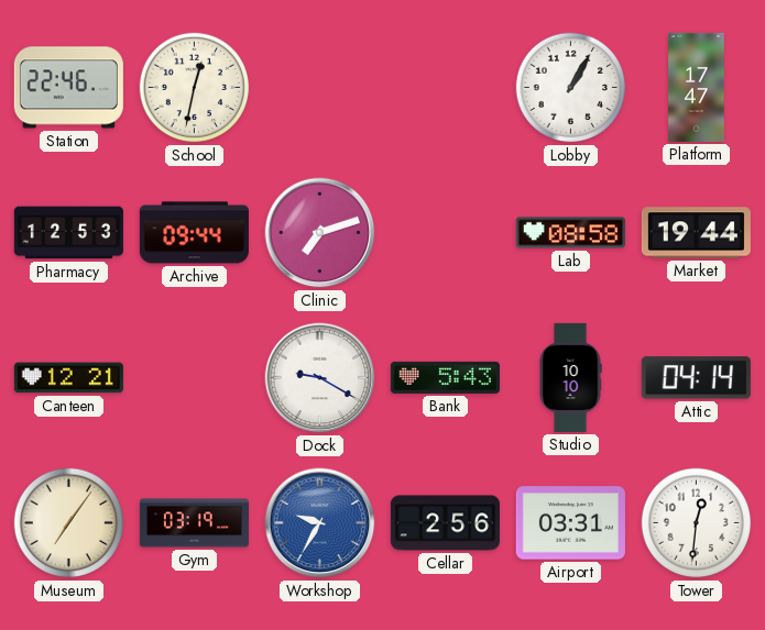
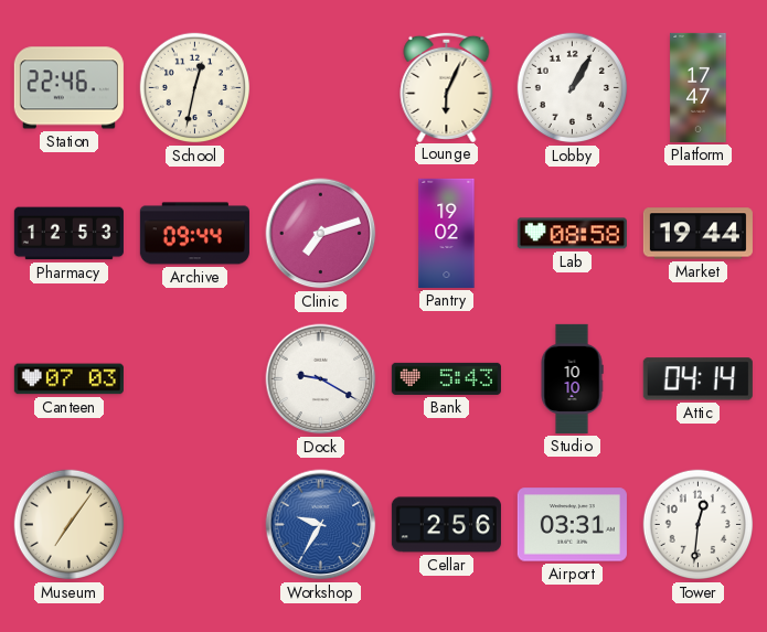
Lounge: none -> 6:04
Pantry: none -> 19:02
Canteen: 12:21 -> 07:03
Gym: 03:19 -> none
